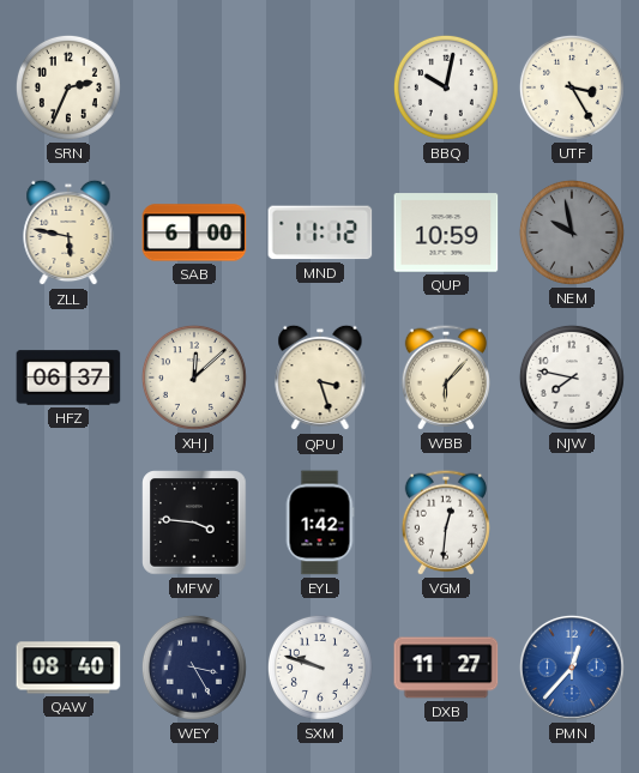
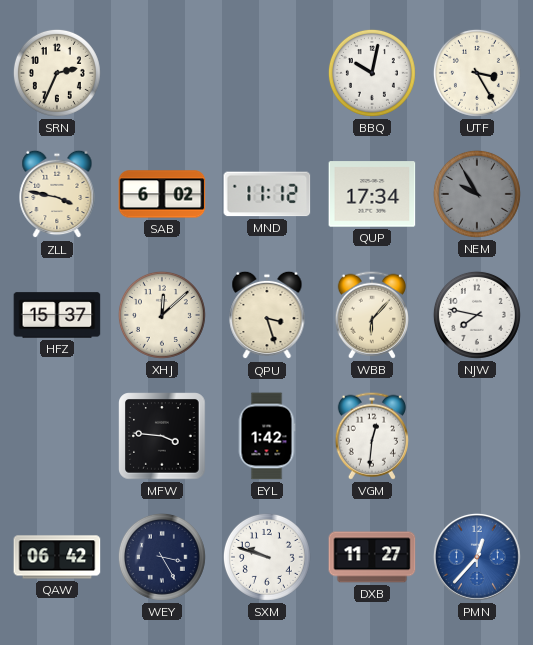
ZLL: 5:47 -> 3:47
SAB: 6:00 -> 6:02
QUP: 10:59 -> 17:34
NEM: 9:58 -> 9:55
HFZ: 06:37 -> 15:37
QAW: 08:40 -> 06:42
